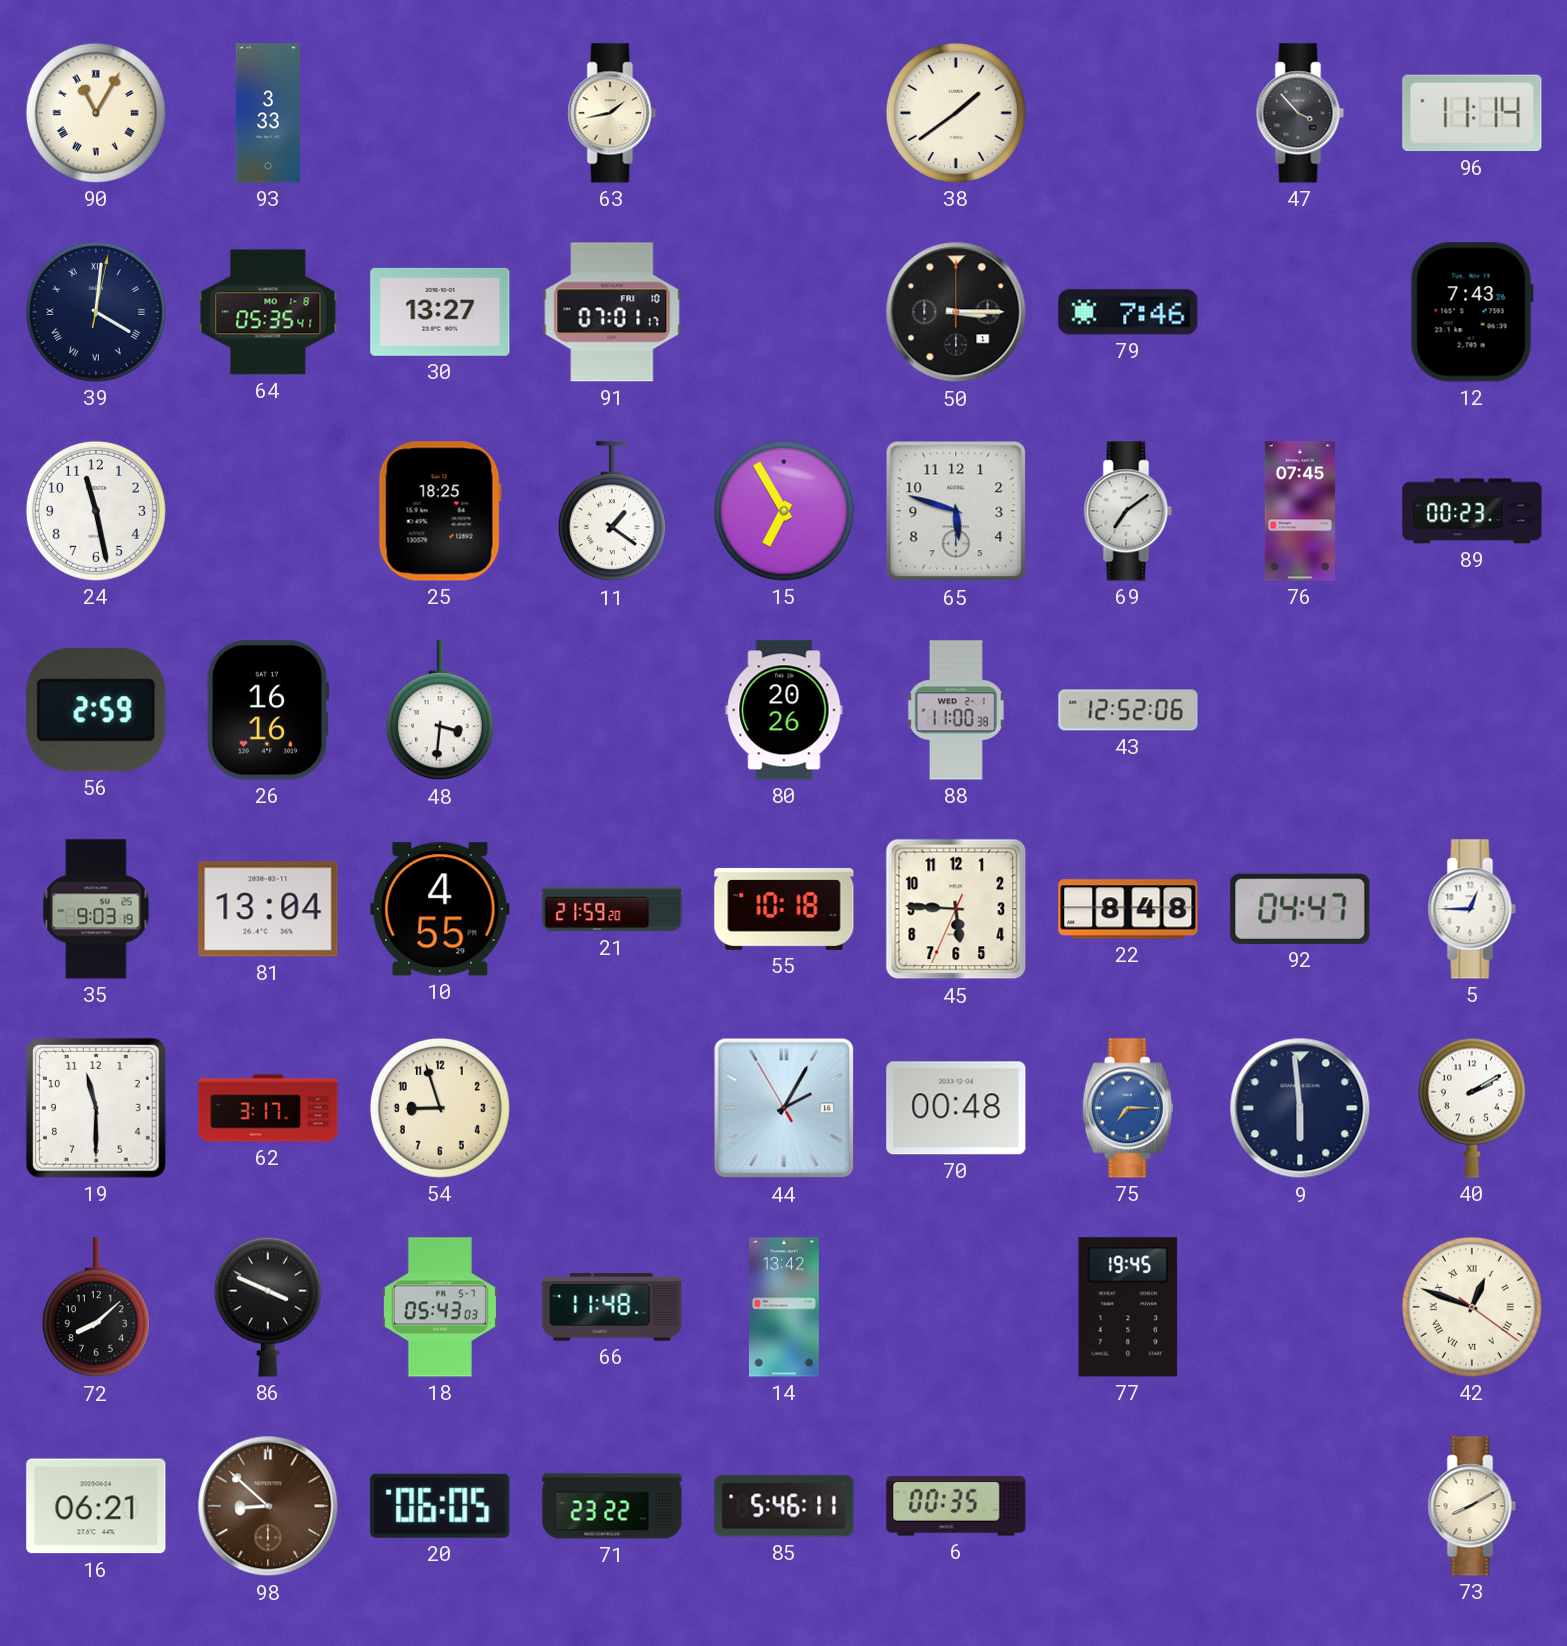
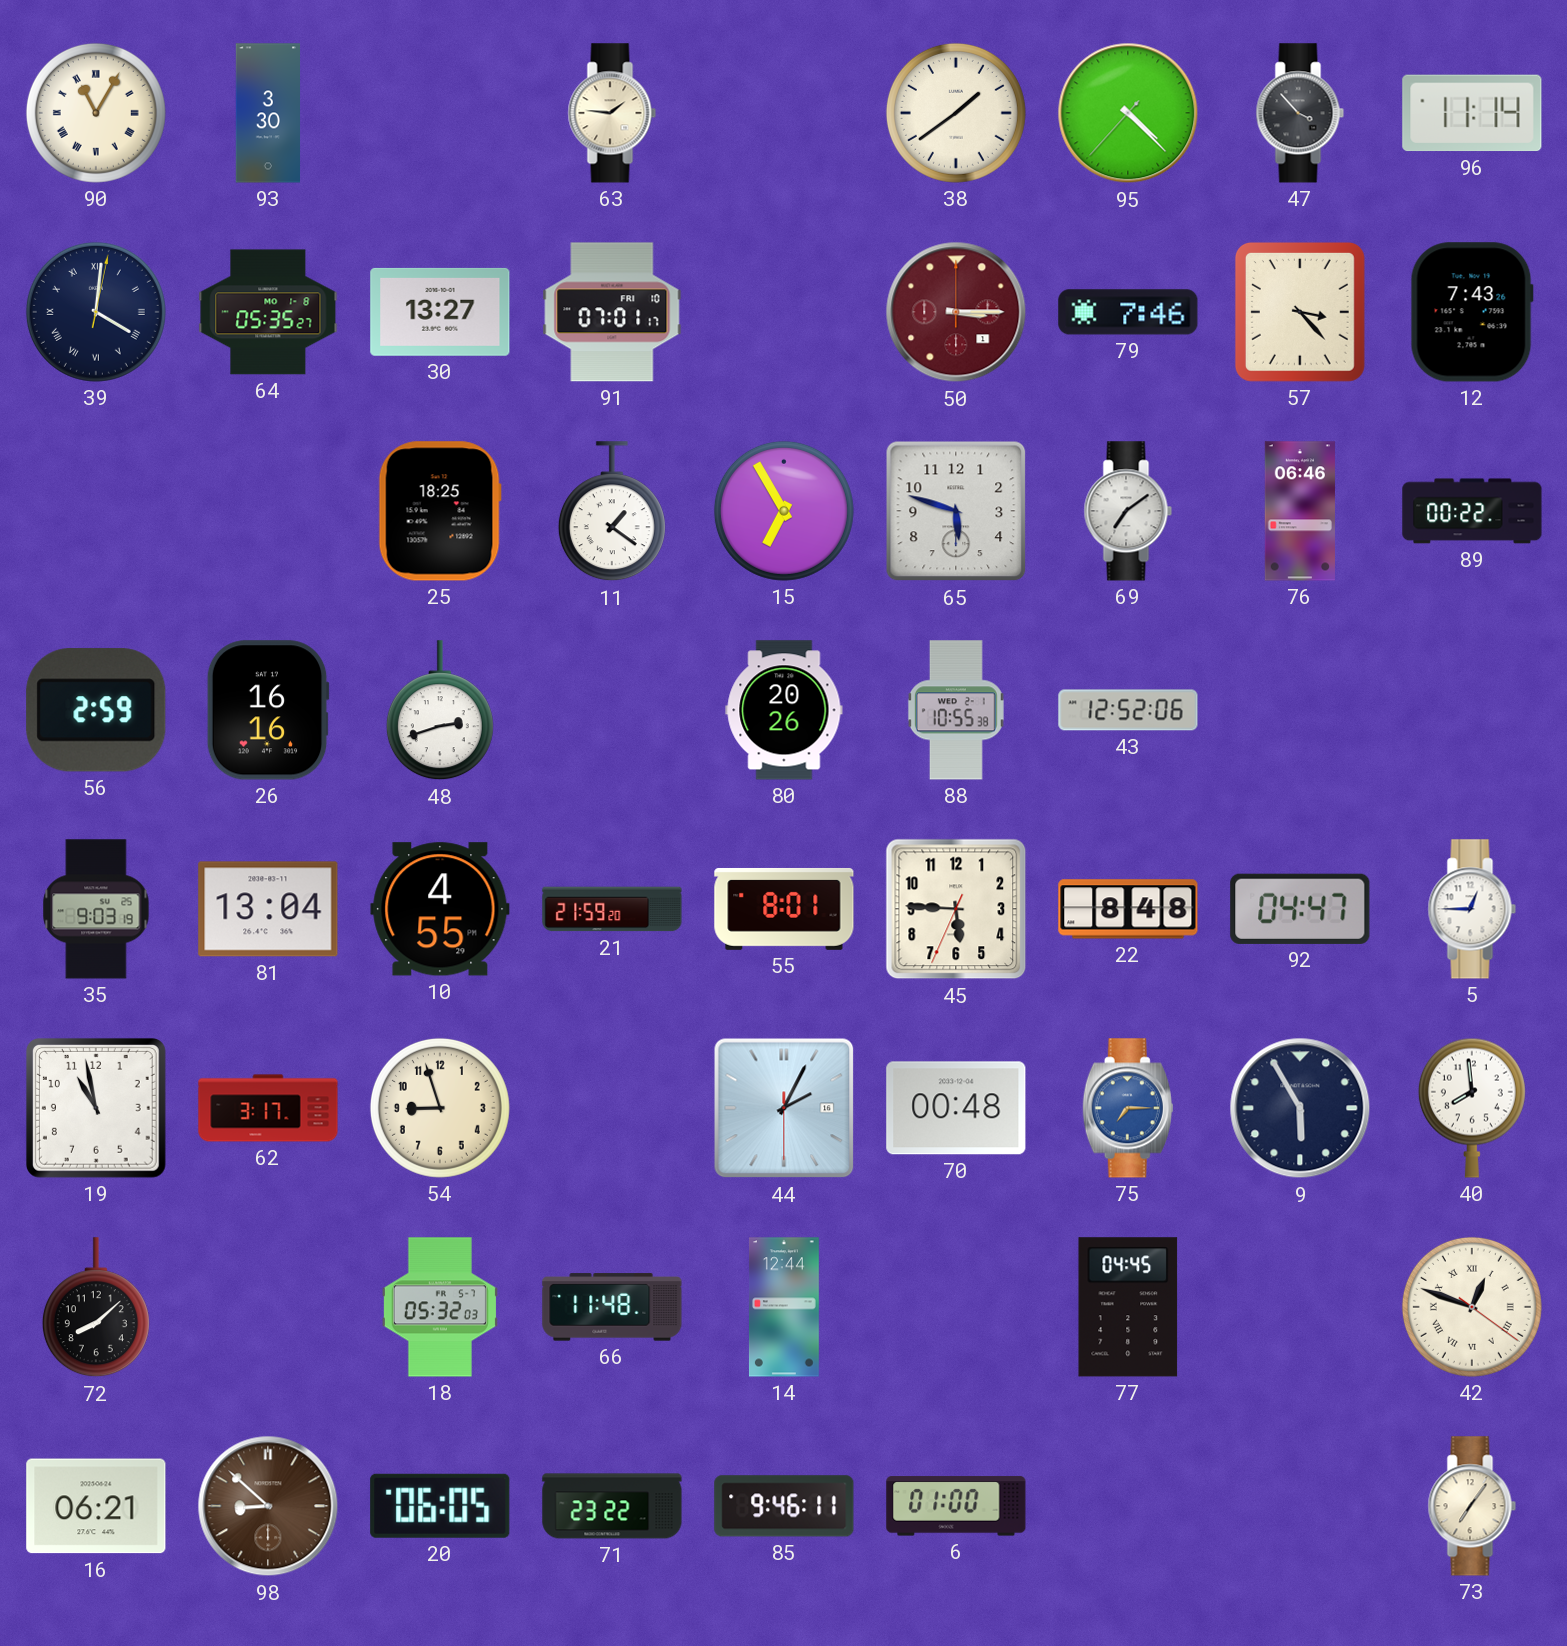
93: 3:33 -> 3:30
63: 1:43 -> 1:46
95: none -> 4:22
64: 05:35:41 -> 05:35:27
50 dial: black -> burgundy
57: none -> 3:23
24: 11:28 -> none
76: 07:45 -> 06:46
89: 00:23 -> 00:22
48: 3:31 -> 2:42
88: 11:00 -> 10:55
55: 10:18 -> 8:01
19: 11:30 -> 10:58
44: 2:04:55 -> 2:04:30
9: 5:59 -> 5:55
40: 2:10 -> 7:59
86: 3:49 -> none
18: 05:43 -> 05:32
14: 13:42 -> 12:44
77: 19:45 -> 04:45
85: 5:46 -> 9:46
6: 00:35 -> 01:00
73: 8:10 -> 7:06
